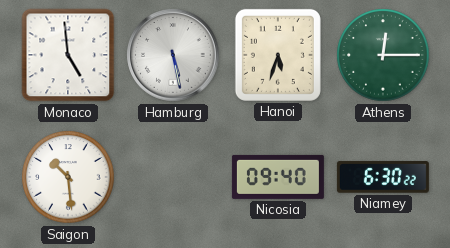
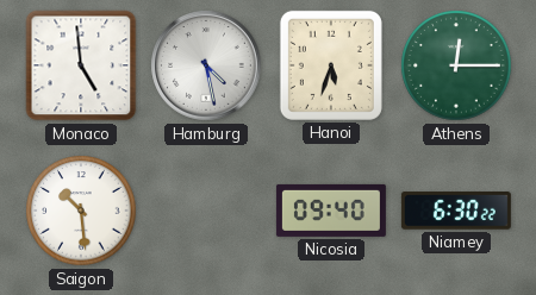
Hamburg: 5:28 -> 4:28
